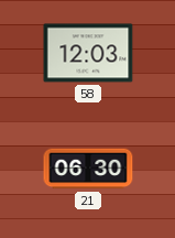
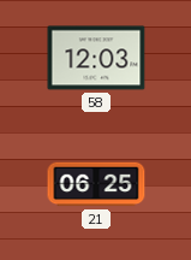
21: 06:30 -> 06:25
